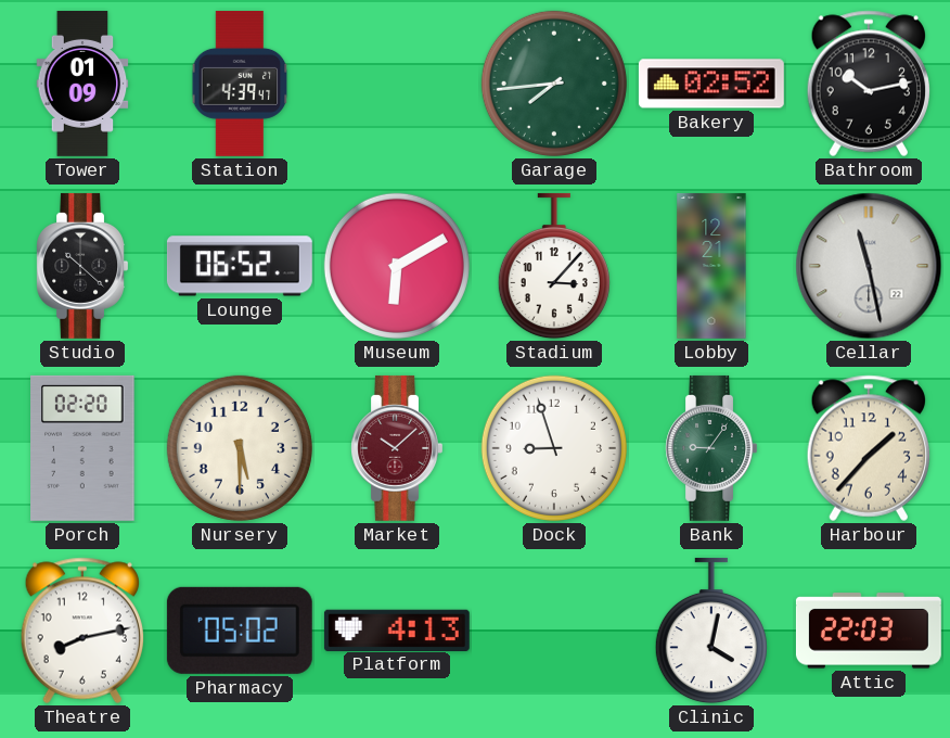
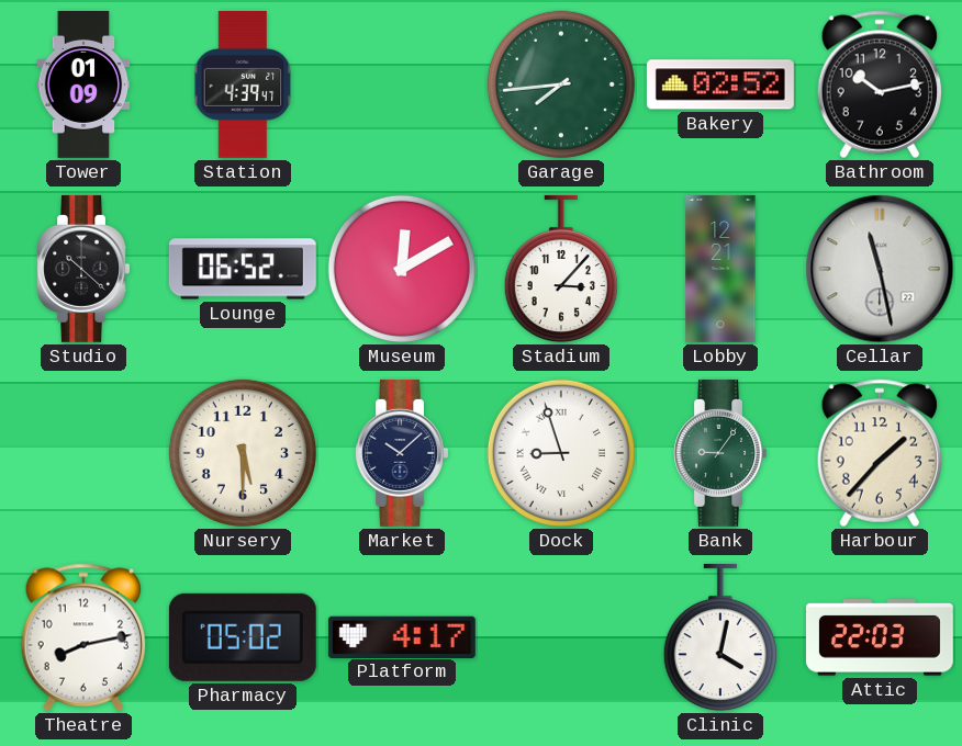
Museum: 6:10 -> 12:10
Porch: 02:20 -> none
Market dial: burgundy -> navy
Dock numerals: Arabic -> Roman
Platform: 4:13 -> 4:17
